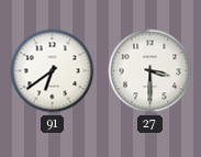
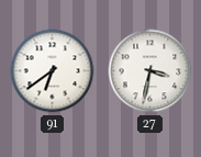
27: 3:30 -> 3:32
